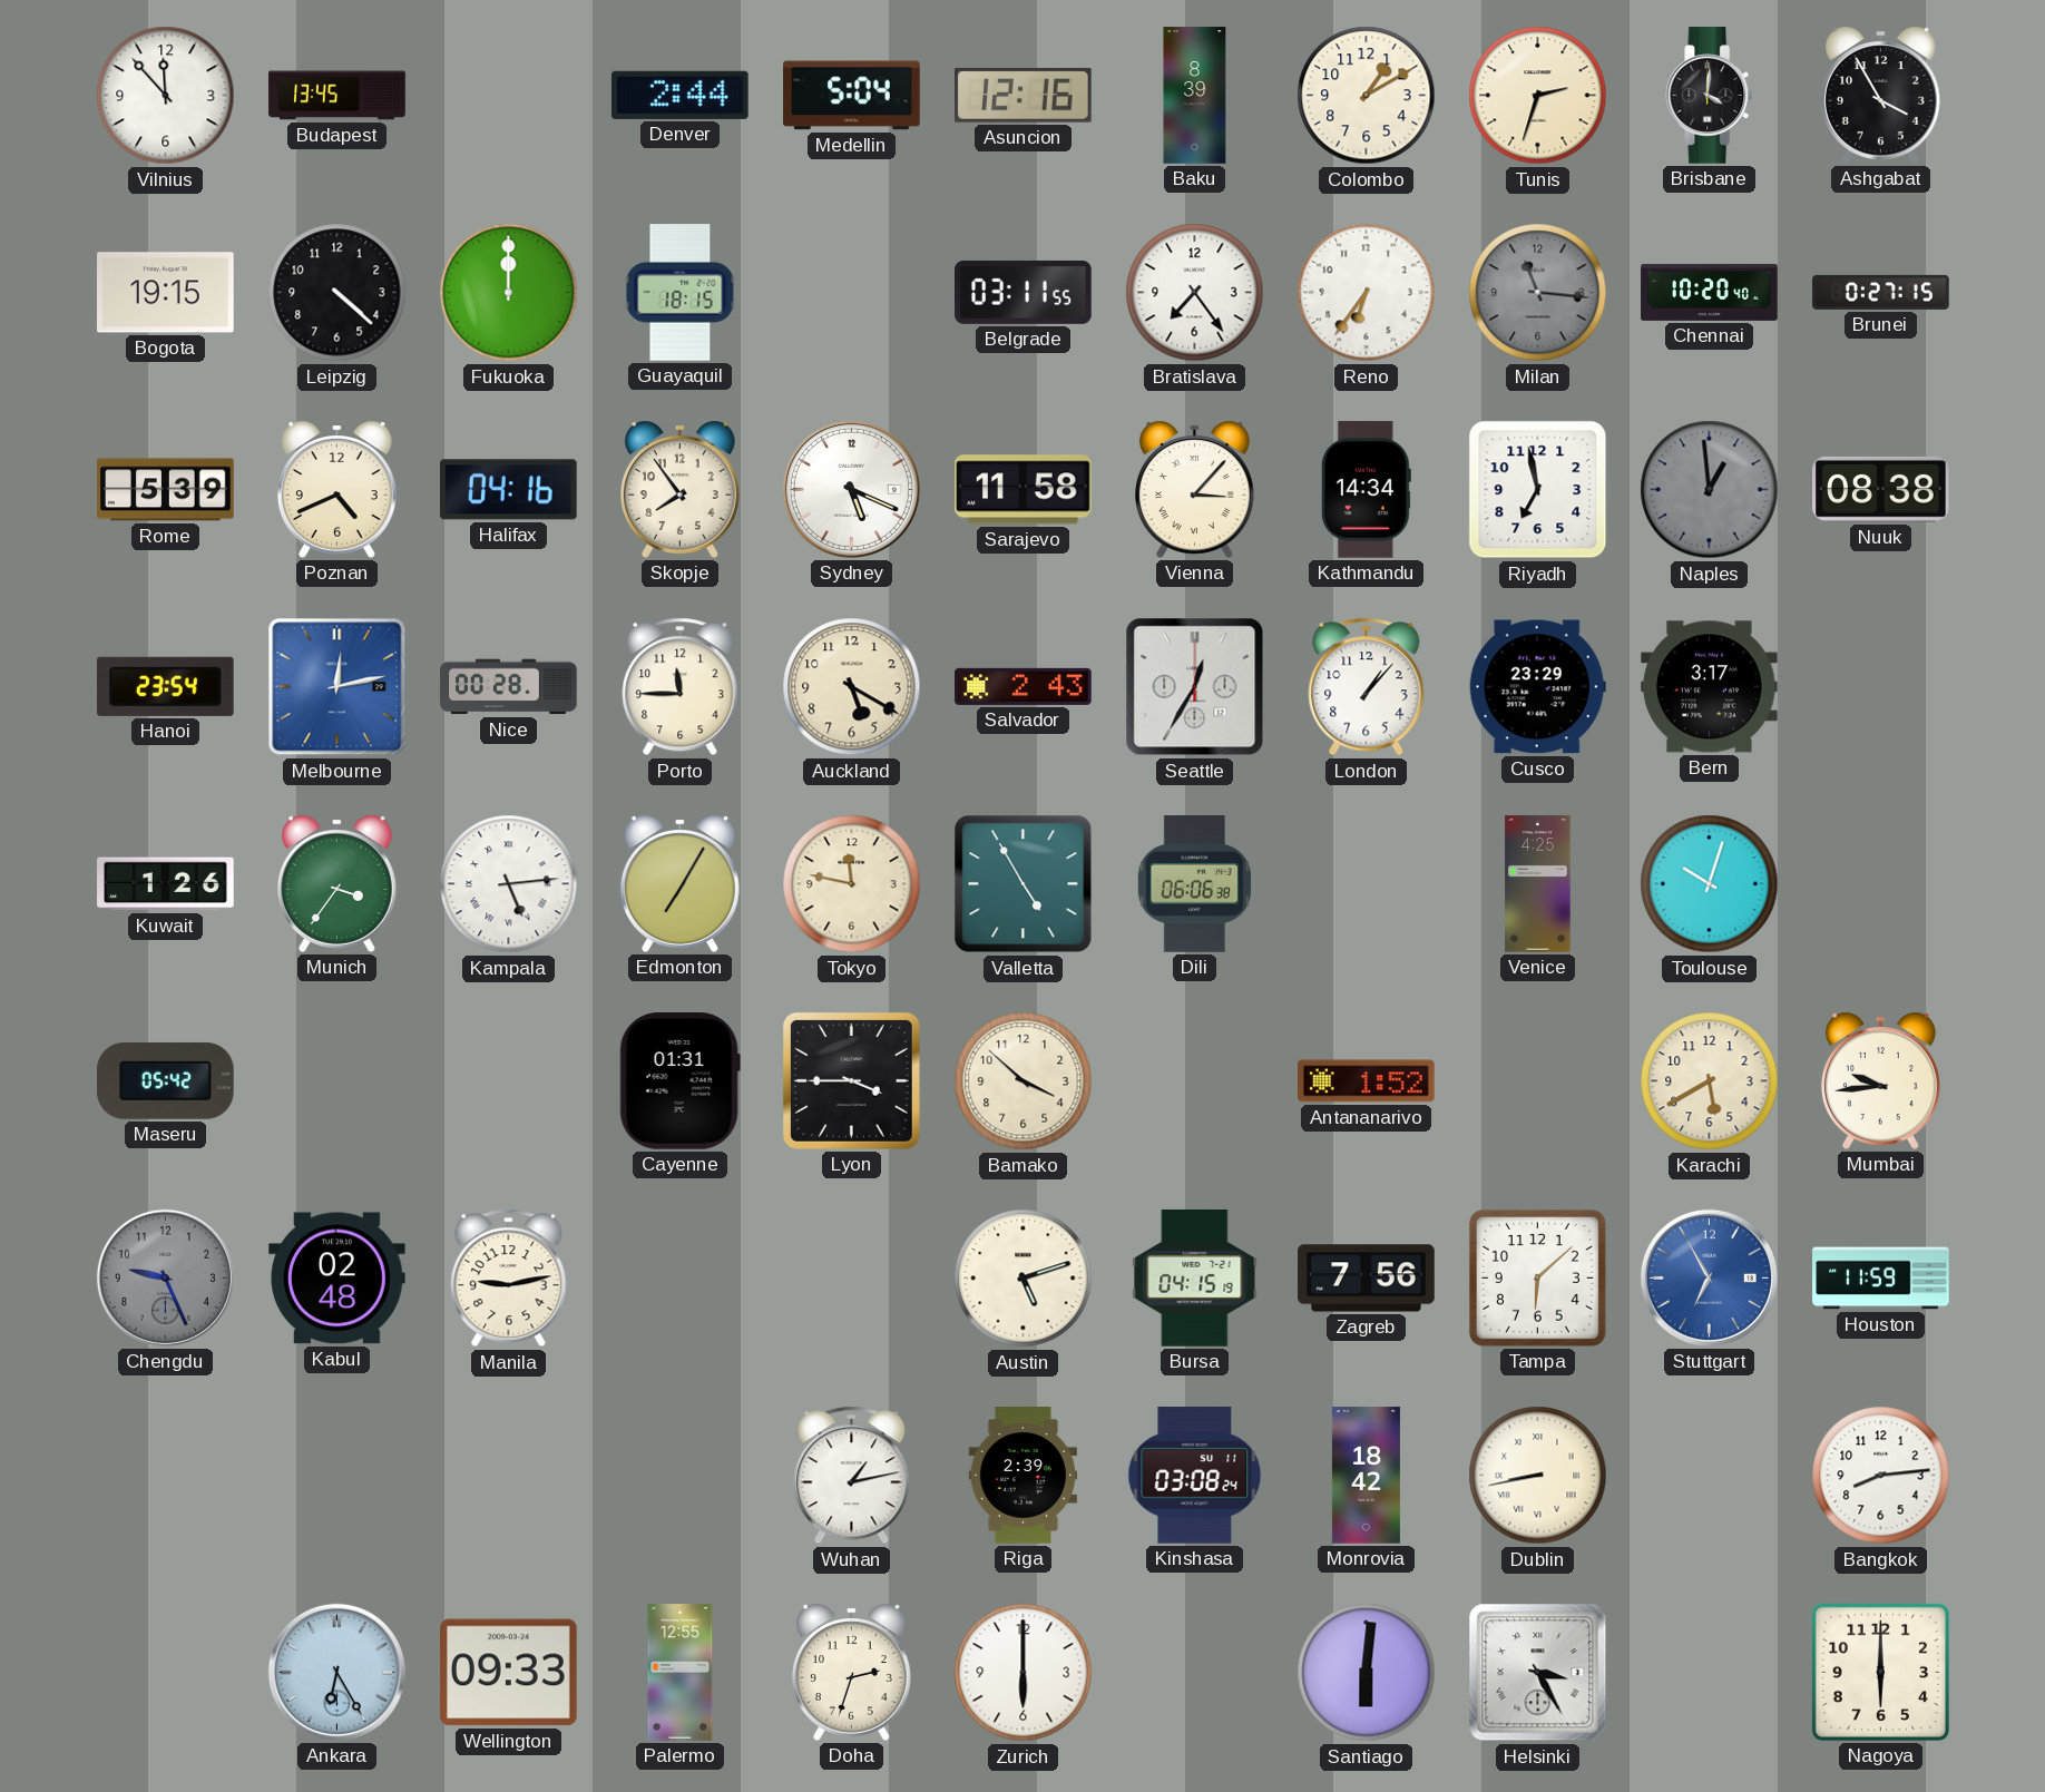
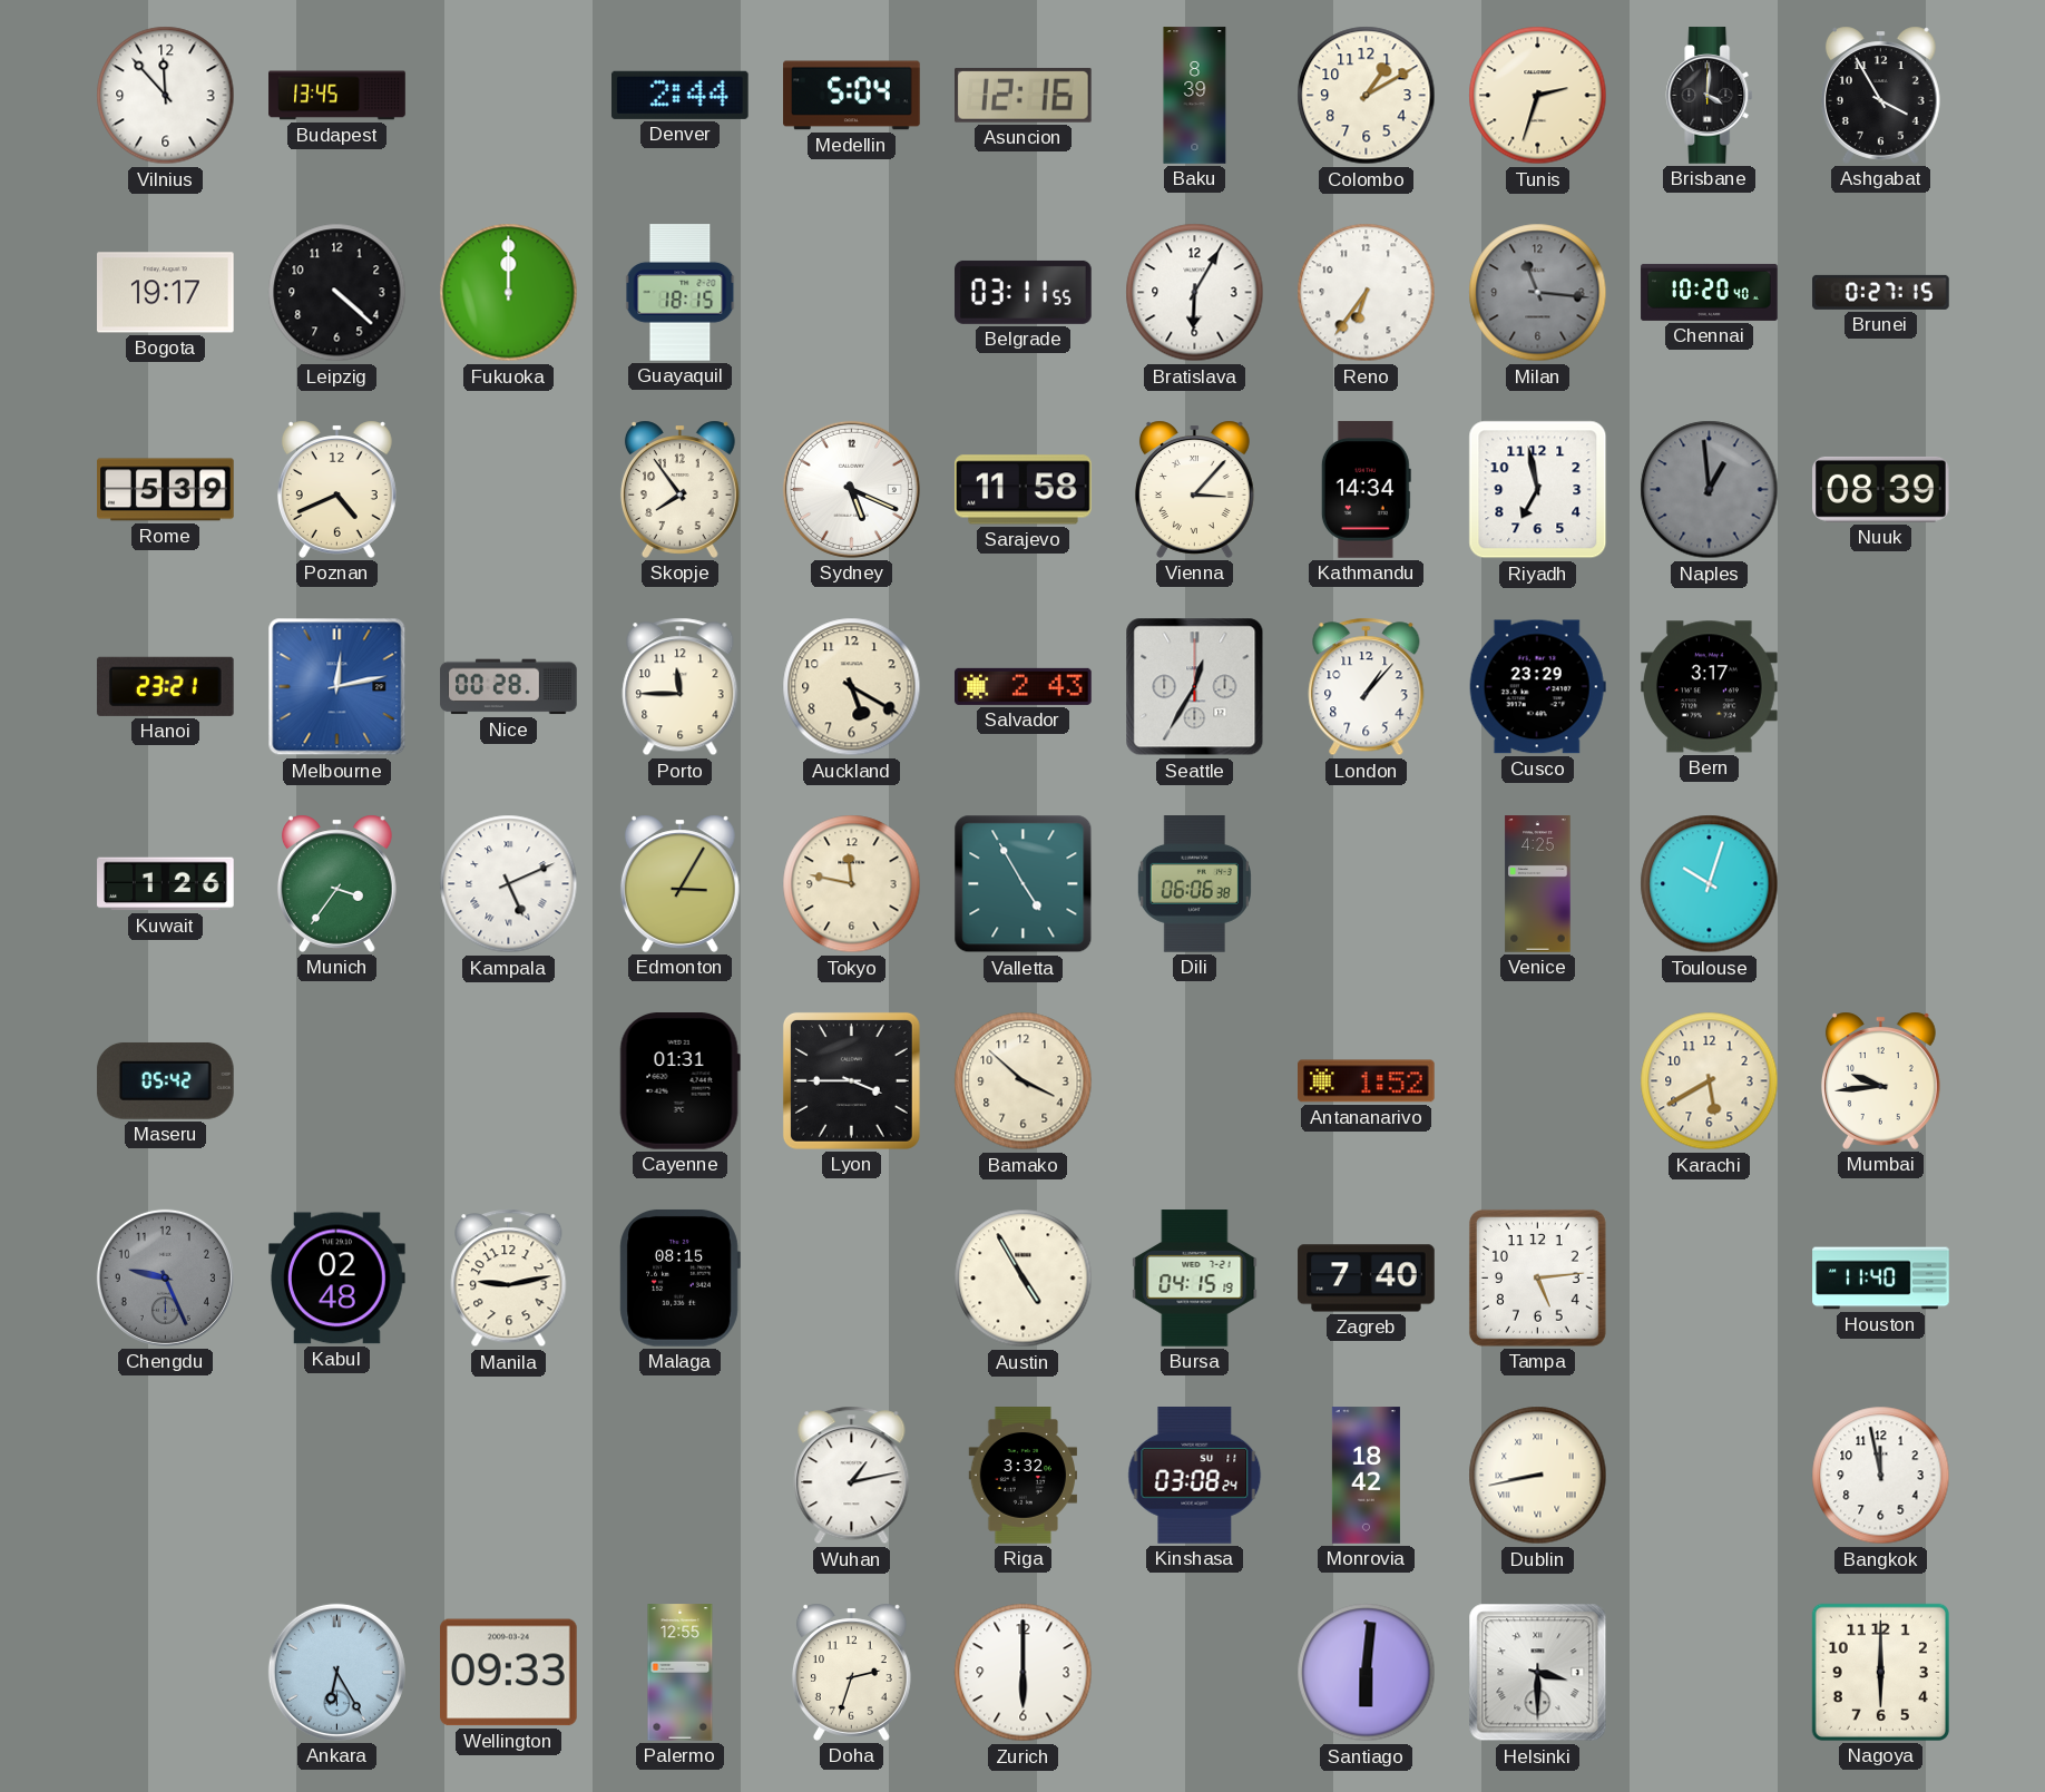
Bogota: 19:15 -> 19:17
Bratislava: 7:24 -> 6:05
Halifax: 04:16 -> none
Nuuk: 08:38 -> 08:39
Hanoi: 23:54 -> 23:21
Kampala: 5:14 -> 5:11
Edmonton: 7:05 -> 3:05
Malaga: none -> 08:15
Austin: 5:12 -> 4:55
Zagreb: 7:56 -> 7:40
Tampa: 6:08 -> 5:14
Stuttgart: 6:55 -> none
Houston: 11:59 -> 11:40
Riga: 2:39 -> 3:32
Bangkok: 8:14 -> 11:58
Helsinki: 3:25 -> 3:30
